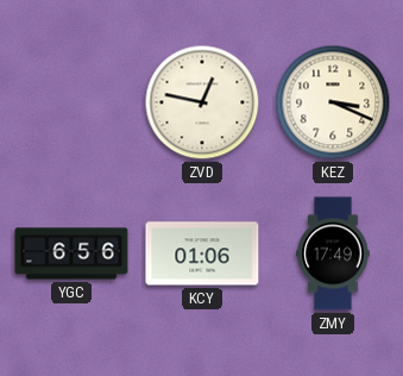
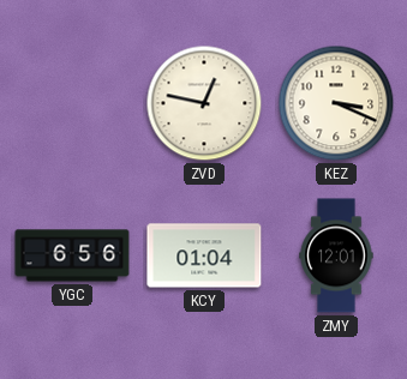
KCY: 01:06 -> 01:04
ZMY: 17:49 -> 12:01
